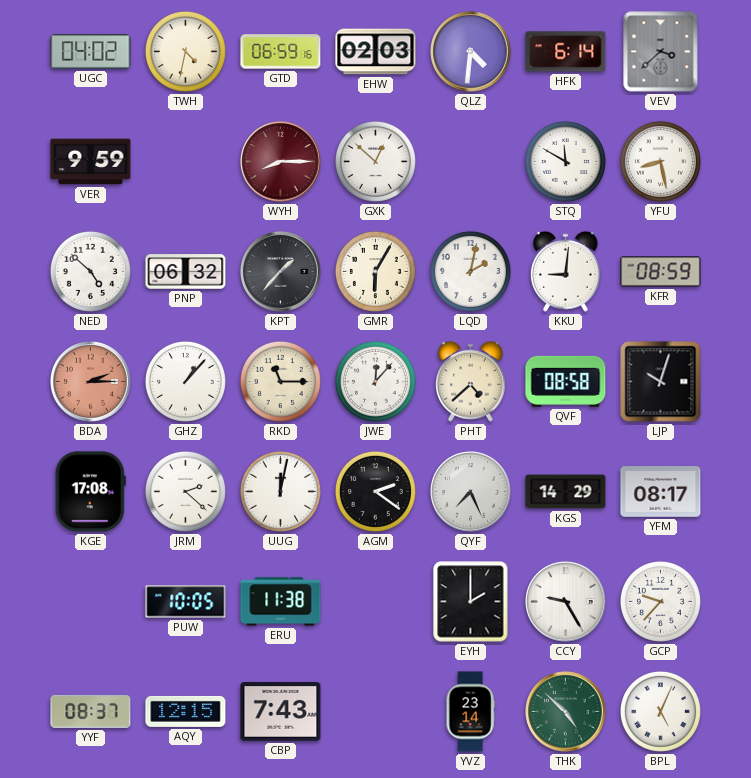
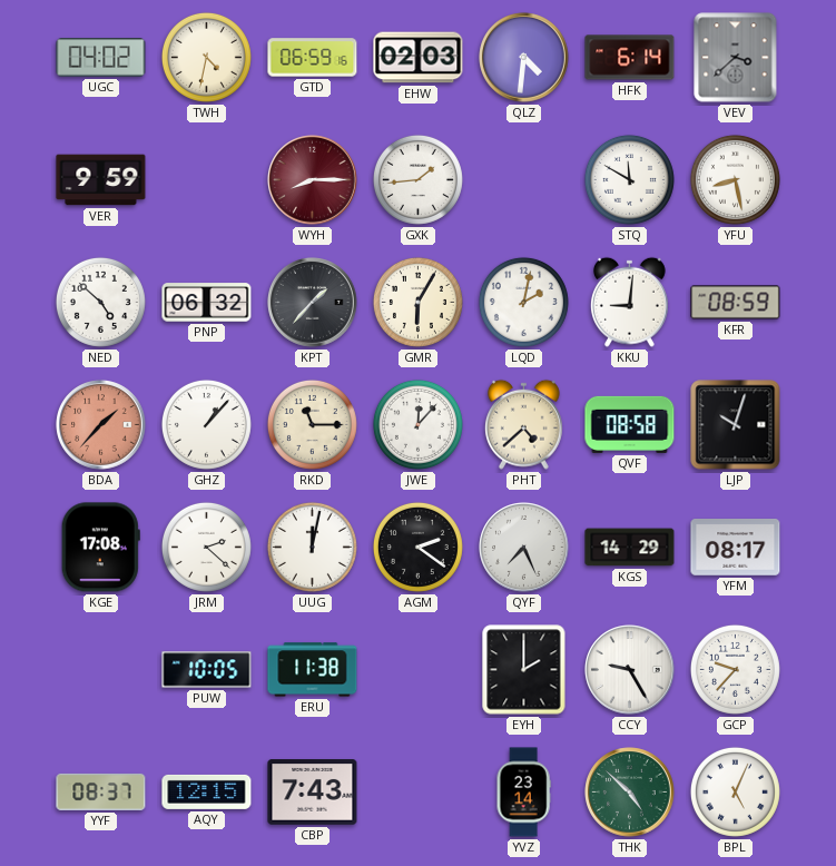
GXK: 12:52 -> 1:44
BDA: 2:15 -> 1:37
